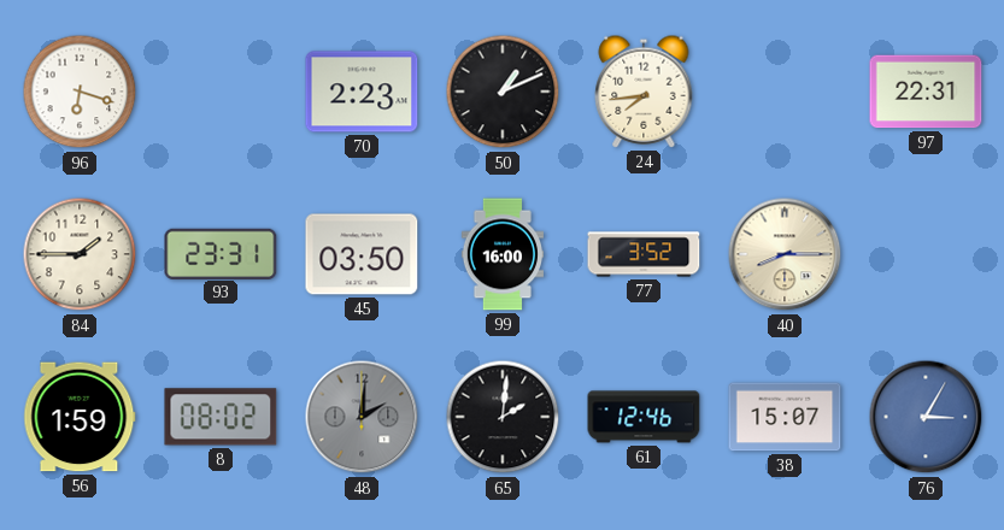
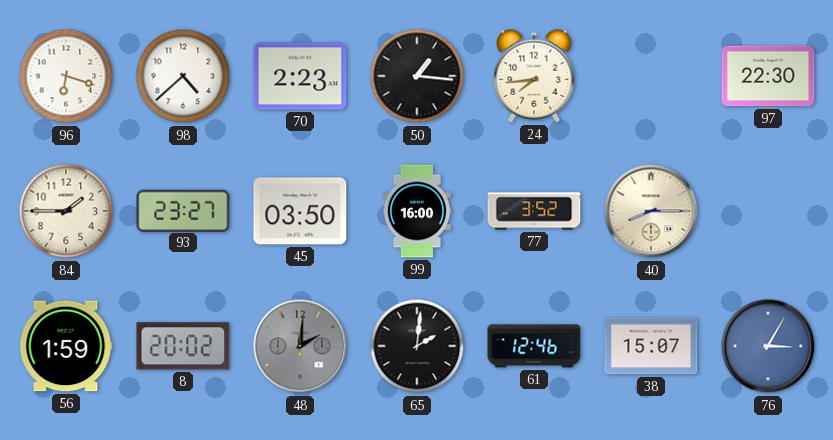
98: none -> 4:38
50: 1:11 -> 1:16
97: 22:31 -> 22:30
93: 23:31 -> 23:27
8: 08:02 -> 20:02
